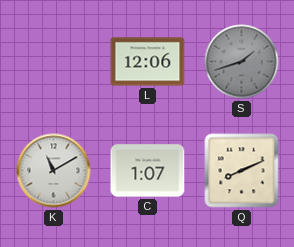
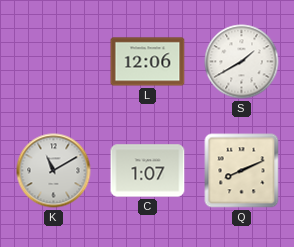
S: 1:42 -> 1:40
S dial: grey -> white
